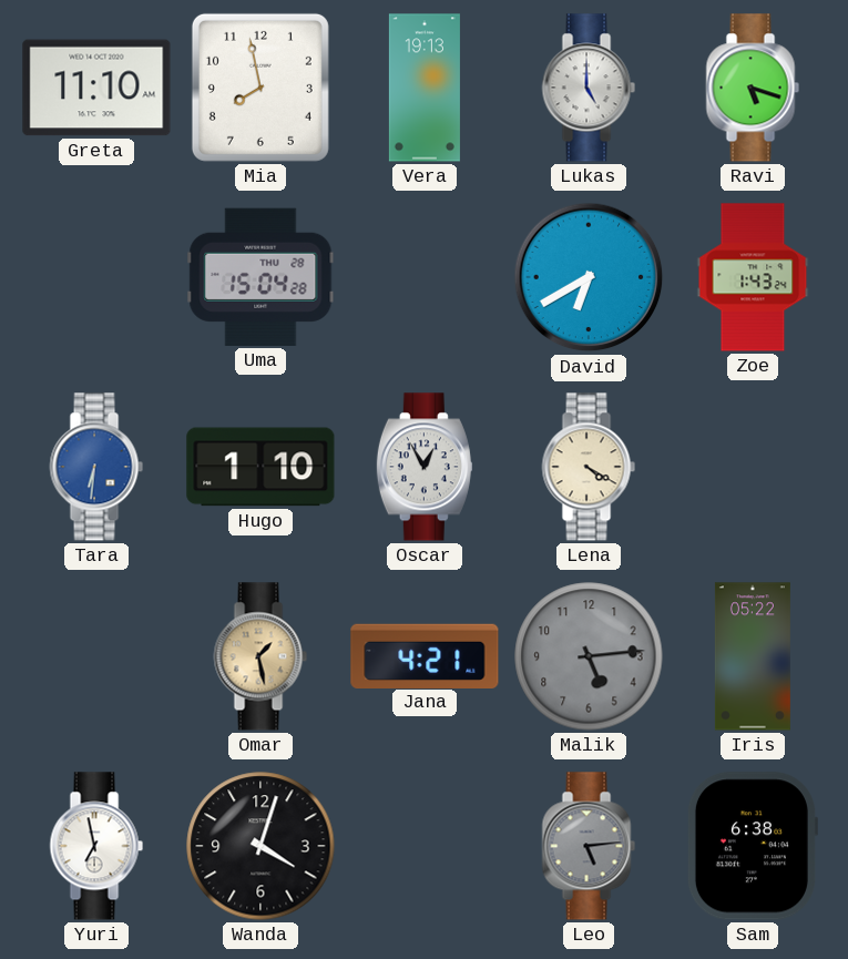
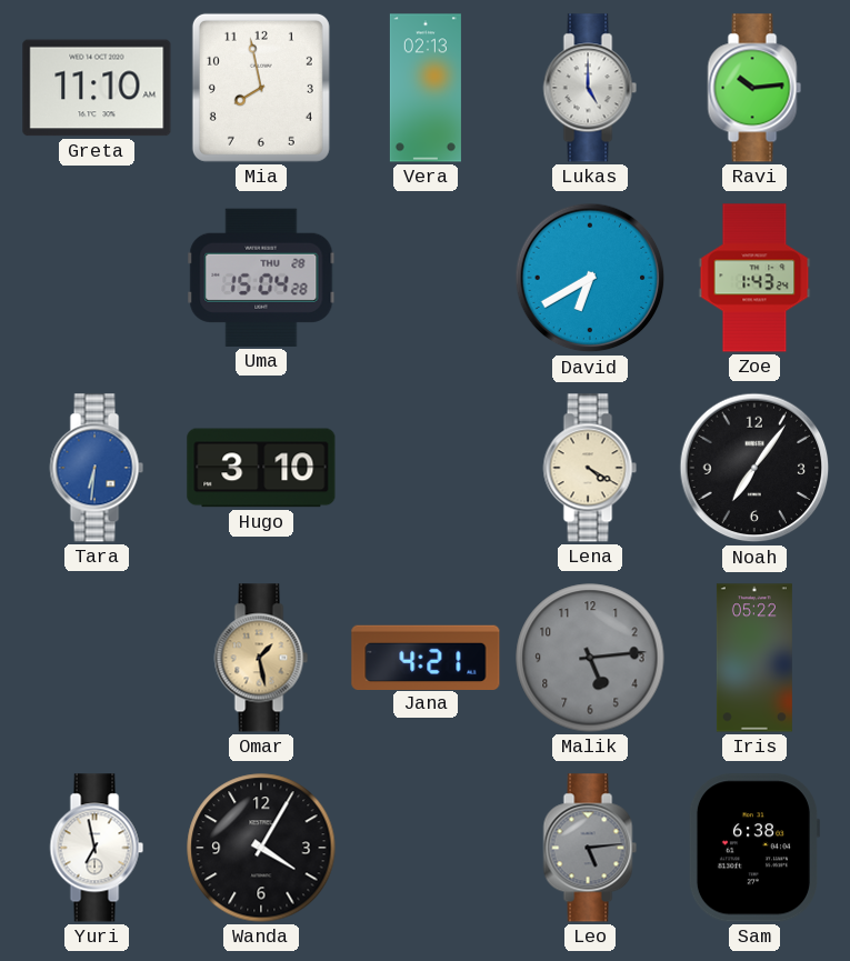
Vera: 19:13 -> 02:13
Ravi: 5:18 -> 10:14
Hugo: 1:10 -> 3:10
Oscar: 12:55 -> none
Noah: none -> 7:06
Wanda: 4:03 -> 4:05
